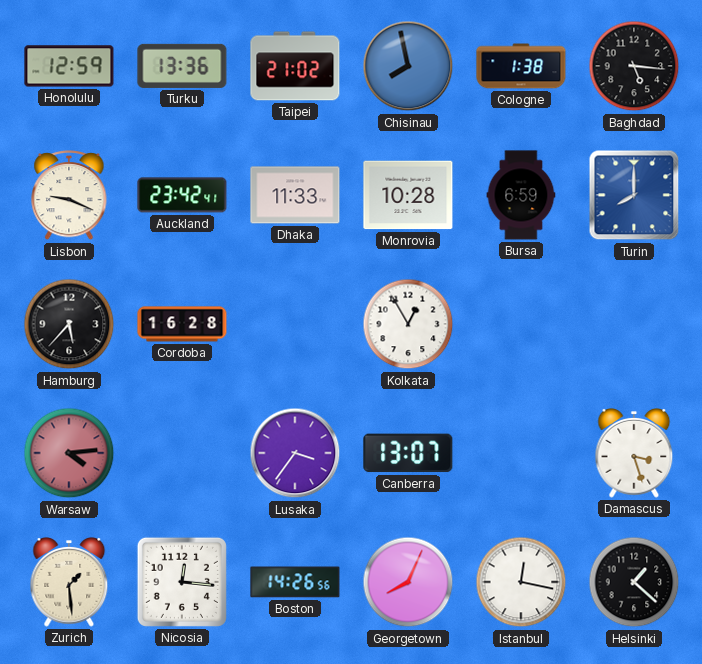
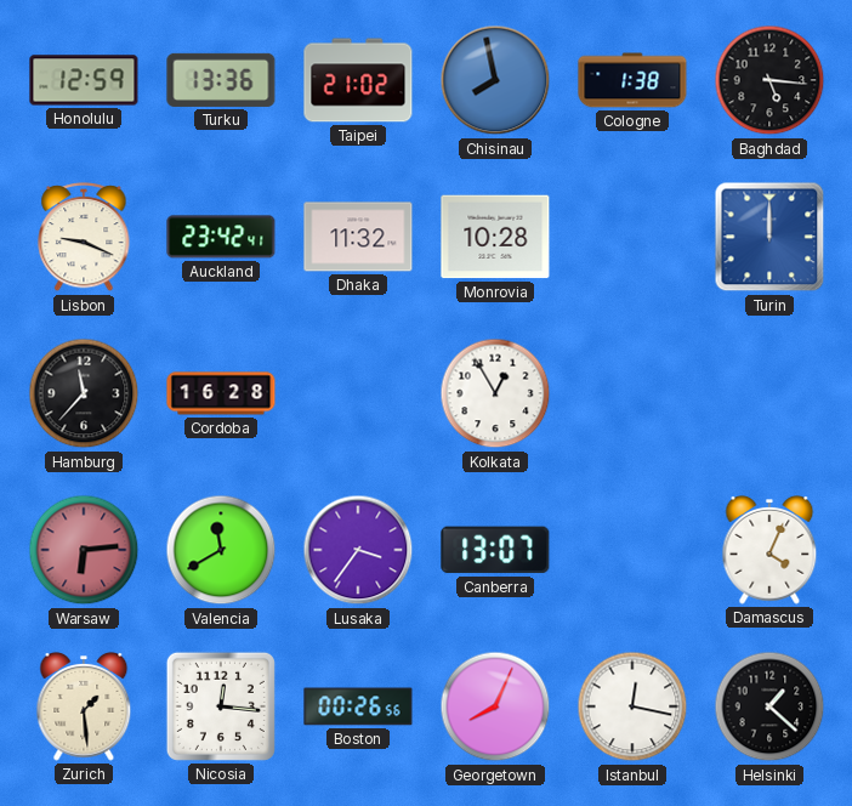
Dhaka: 11:33 -> 11:32
Bursa: 6:59 -> none
Turin: 8:00 -> 12:00
Hamburg: 5:37 -> 11:37
Warsaw: 4:14 -> 6:14
Valencia: none -> 11:40
Damascus: 3:27 -> 4:04
Boston: 14:26 -> 00:26
